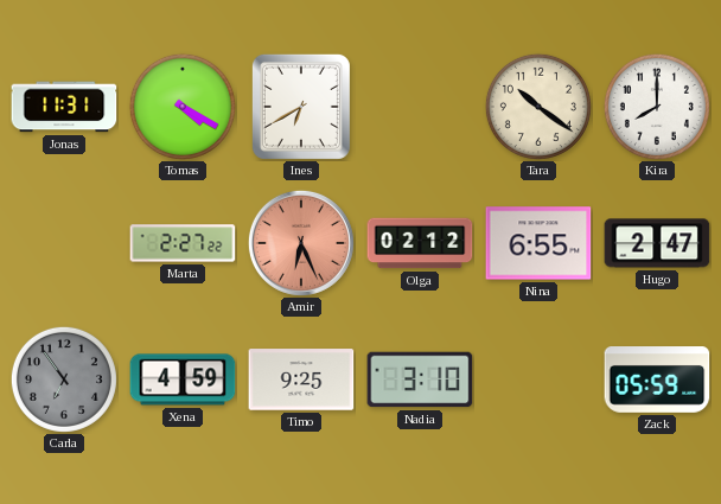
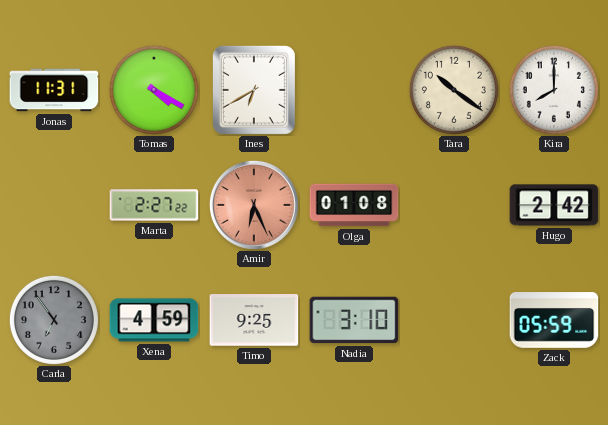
Olga: 02:12 -> 01:08
Nina: 6:55 -> none
Hugo: 2:47 -> 2:42
